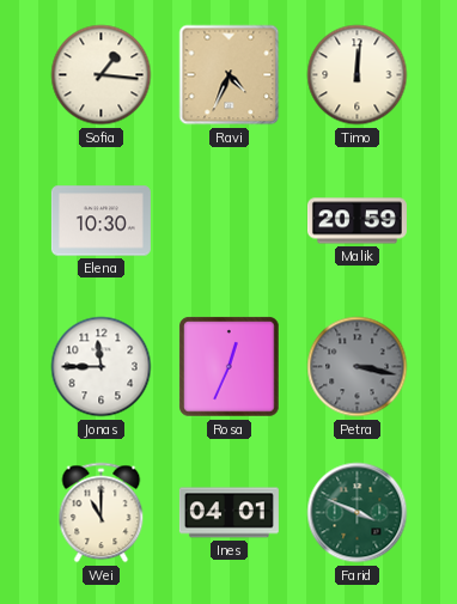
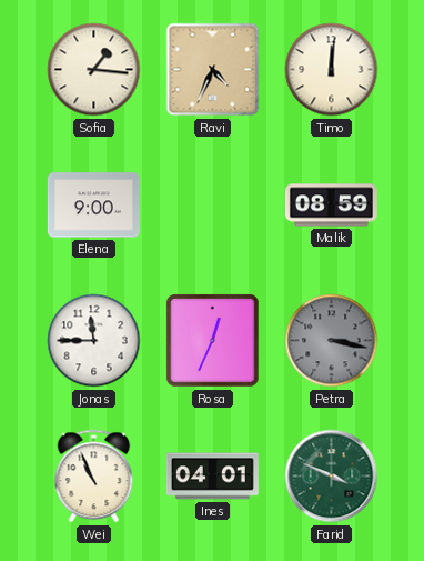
Elena: 10:30 -> 9:00
Malik: 20:59 -> 08:59
Wei: 11:00 -> 10:56
